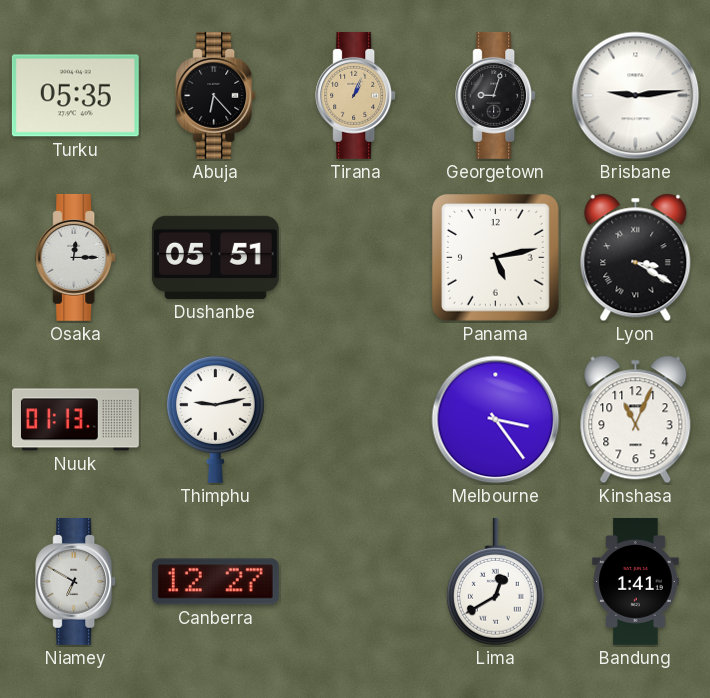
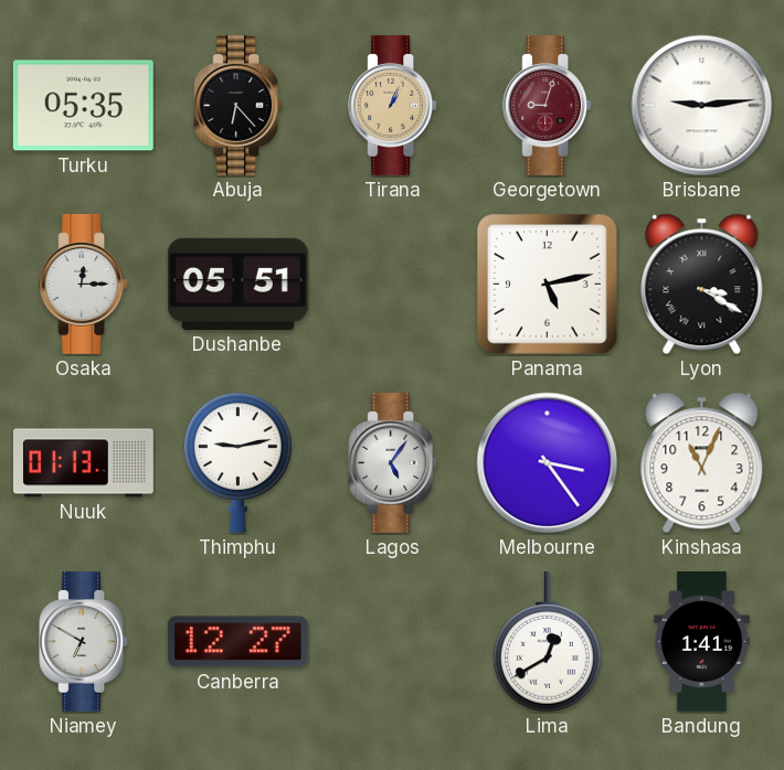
Georgetown dial: black -> burgundy
Lagos: none -> 5:06
